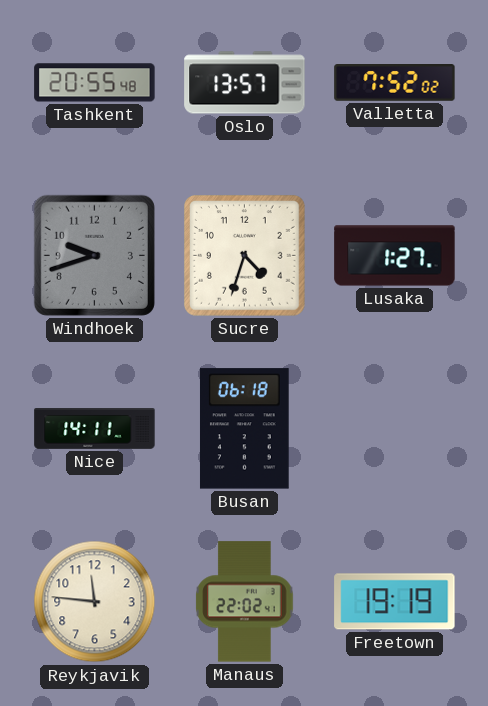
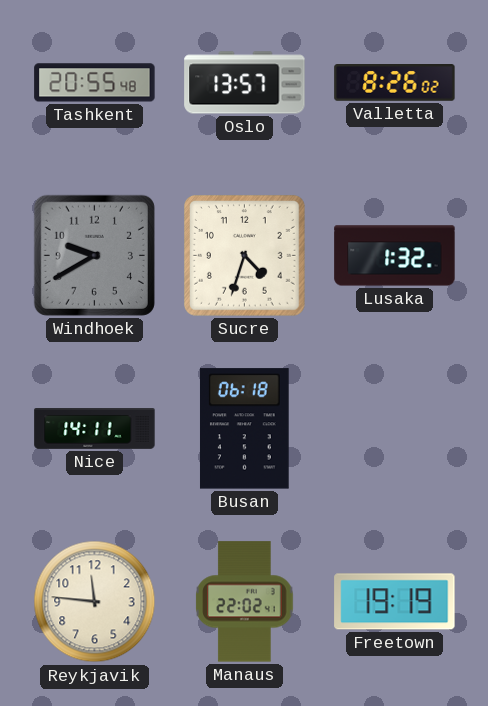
Valletta: 7:52 -> 8:26
Windhoek: 9:42 -> 9:40
Lusaka: 1:27 -> 1:32
